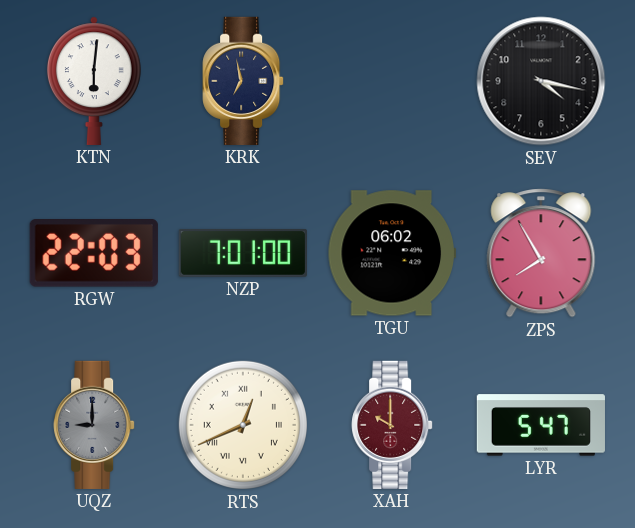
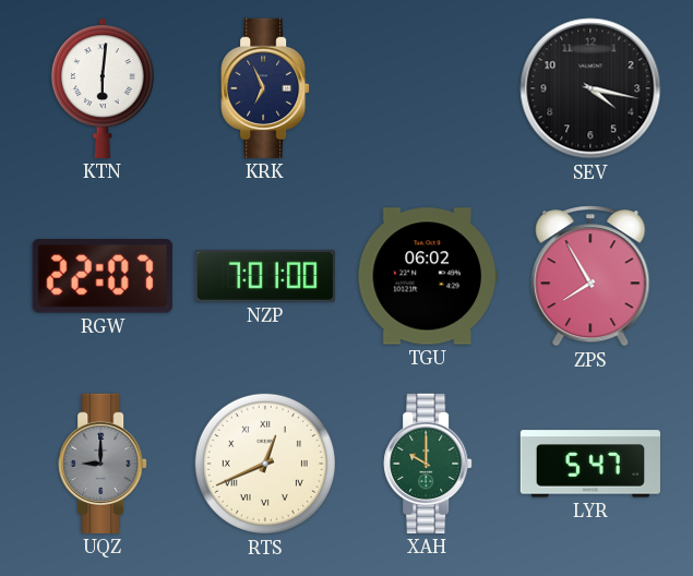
KRK: 6:58 -> 6:56
RGW: 22:03 -> 22:07
XAH dial: burgundy -> green
